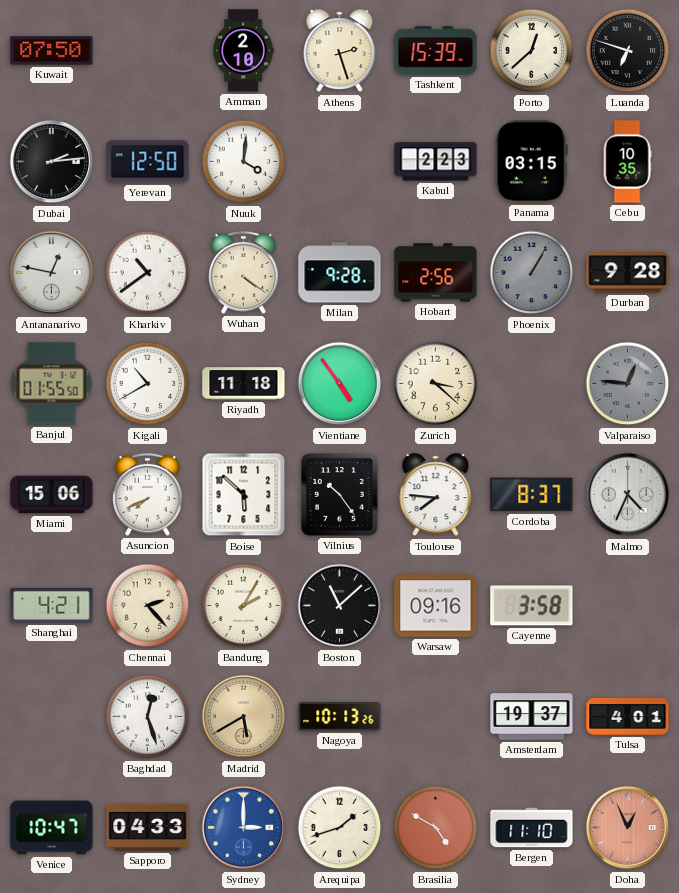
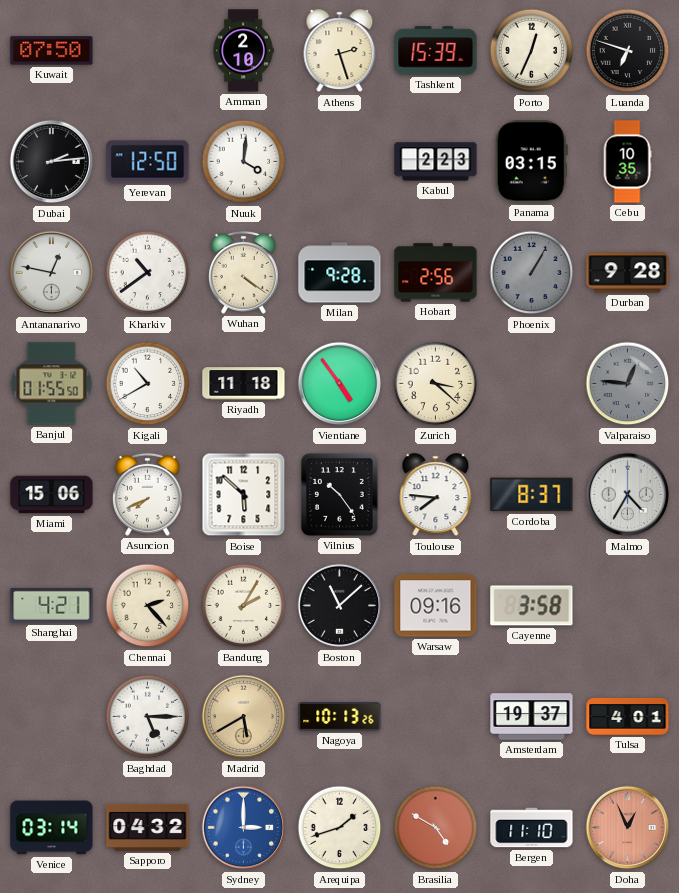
Porto: 12:38 -> 12:34
Malmo: 4:34 -> 4:35
Baghdad: 12:27 -> 5:15
Venice: 10:47 -> 03:14
Sapporo: 04:33 -> 04:32
